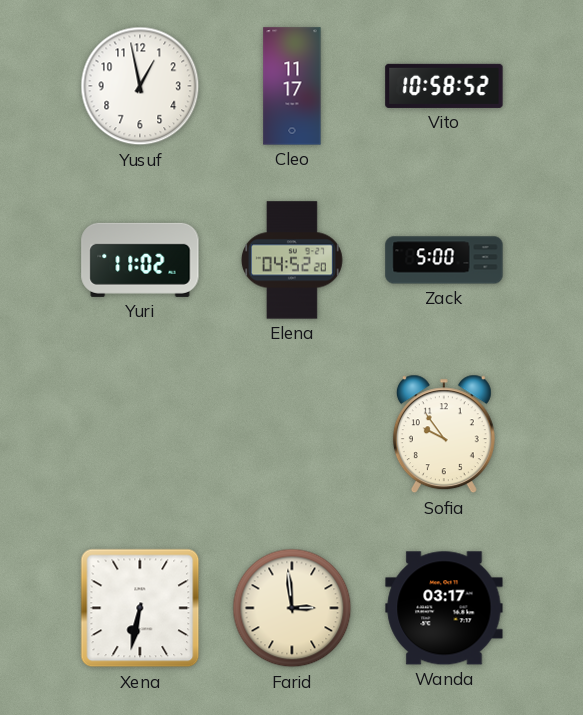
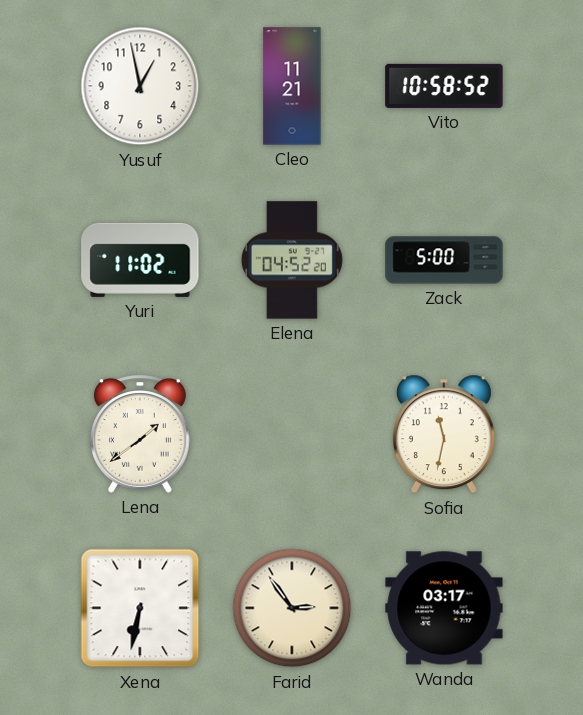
Cleo: 11:17 -> 11:21
Lena: none -> 1:39
Sofia: 9:54 -> 11:32
Farid: 2:59 -> 2:54
